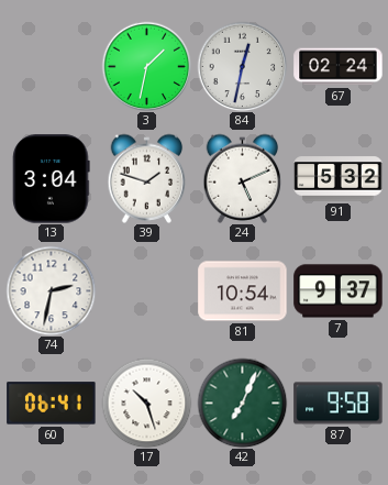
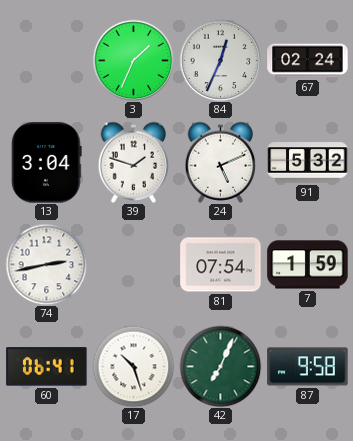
3: 1:32 -> 1:34
84: 12:32 -> 12:34
74: 2:32 -> 2:43
81: 10:54 -> 07:54
7: 9:37 -> 1:59
